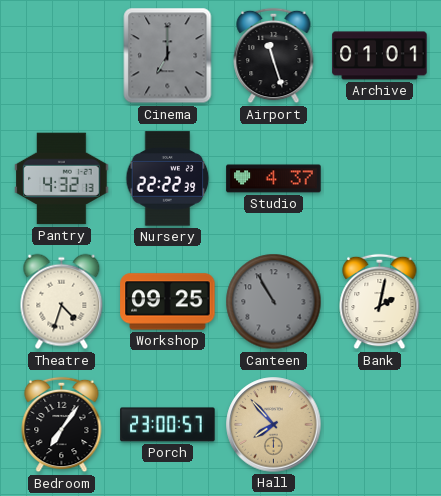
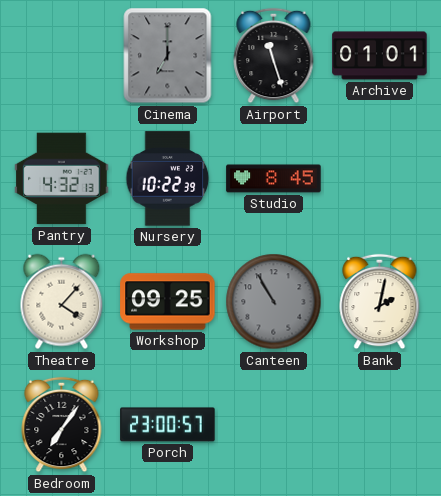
Nursery: 22:22 -> 10:22
Studio: 4:37 -> 8:45
Theatre: 4:33 -> 4:07
Hall: 7:53 -> none
